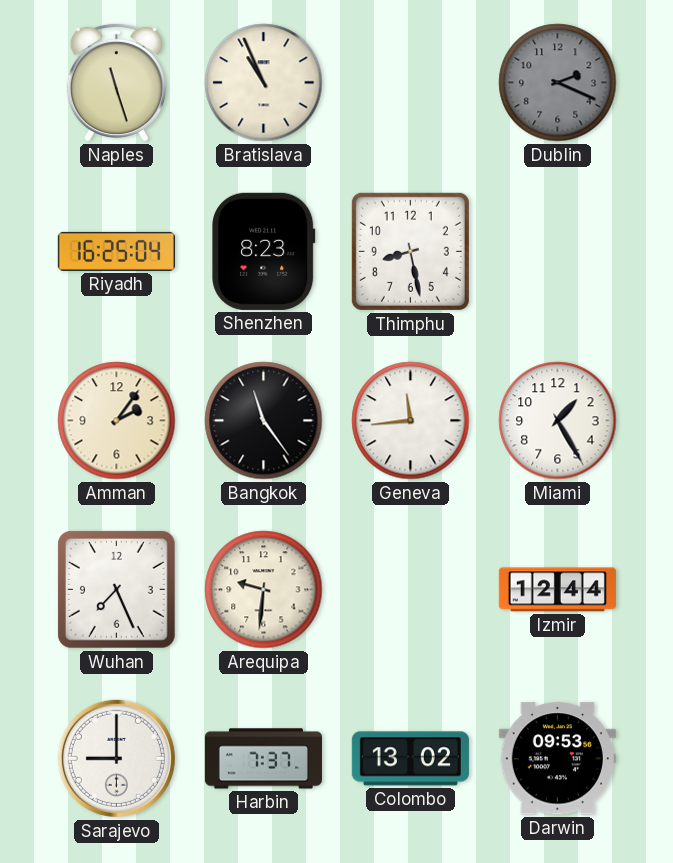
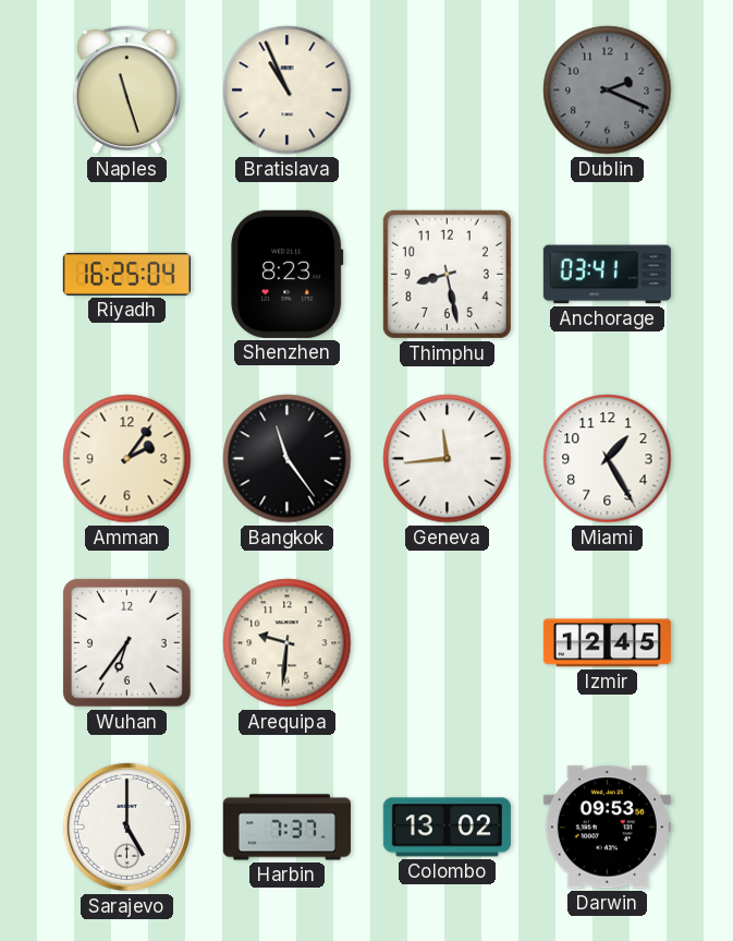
Anchorage: none -> 03:41
Wuhan: 7:26 -> 6:36
Izmir: 12:44 -> 12:45
Sarajevo: 9:00 -> 5:00
